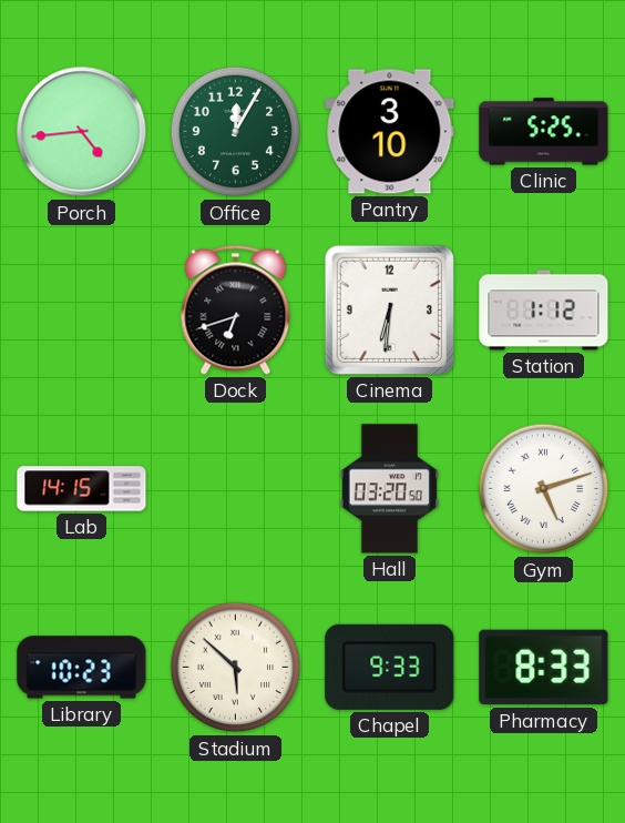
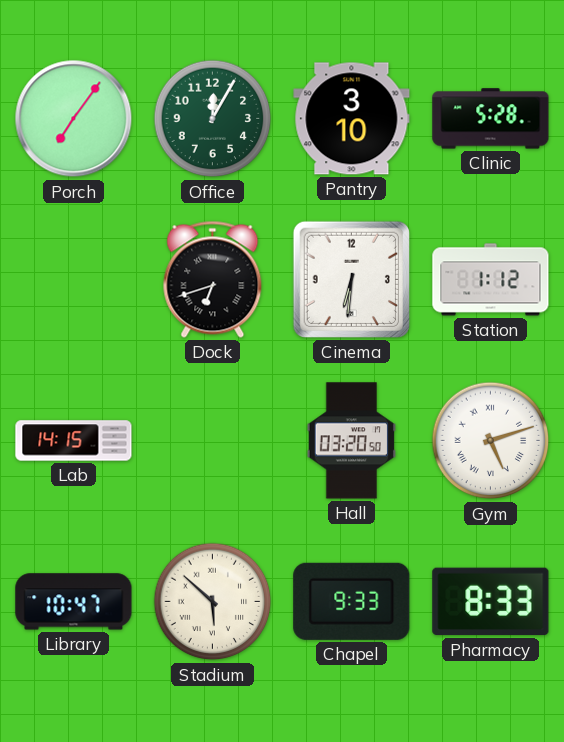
Porch: 4:44 -> 7:06
Clinic: 5:25 -> 5:28
Library: 10:23 -> 10:47
